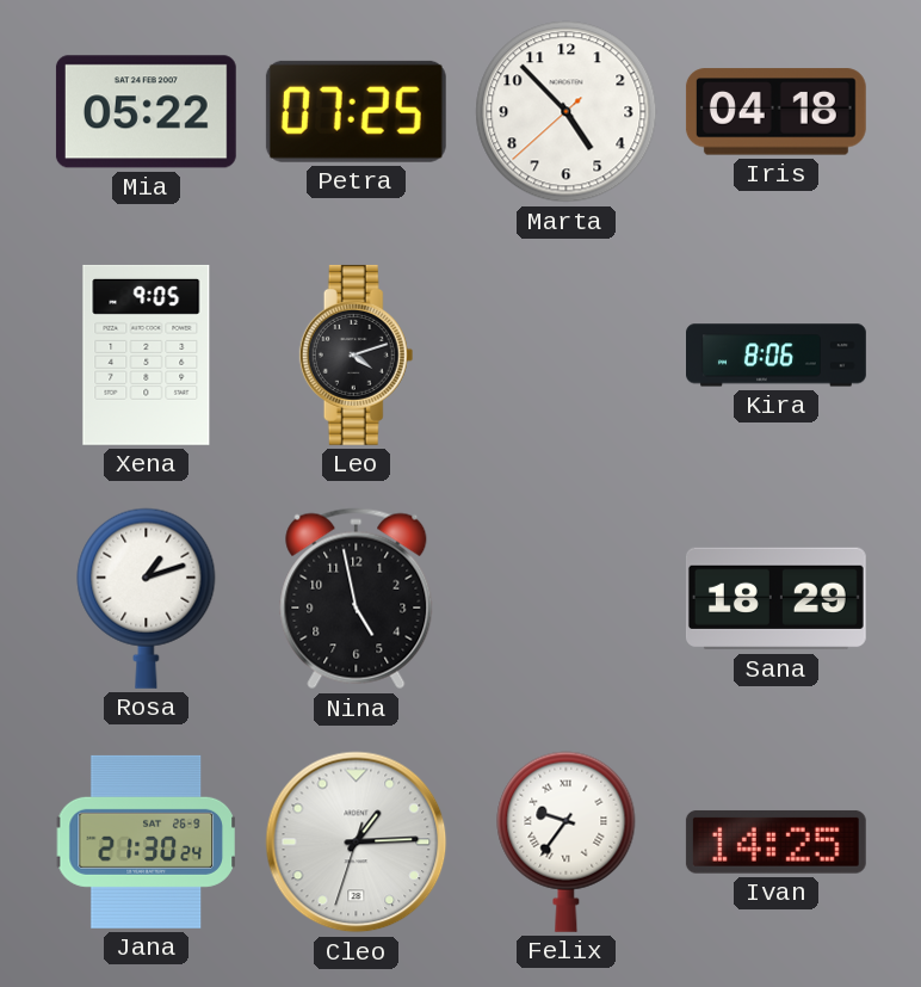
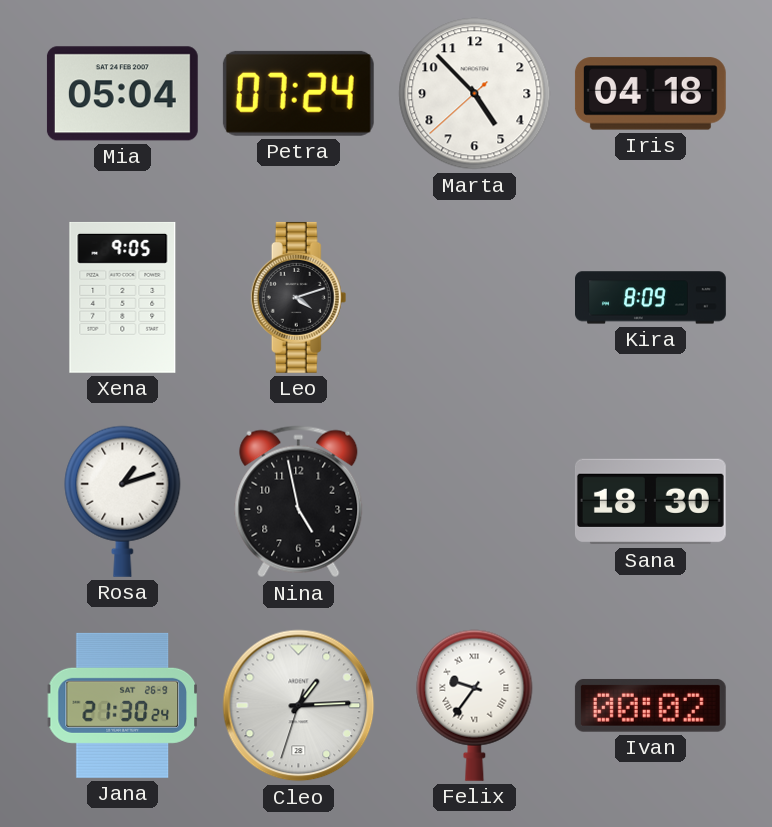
Mia: 05:22 -> 05:04
Petra: 07:25 -> 07:24
Kira: 8:06 -> 8:09
Sana: 18:29 -> 18:30
Ivan: 14:25 -> 00:02
